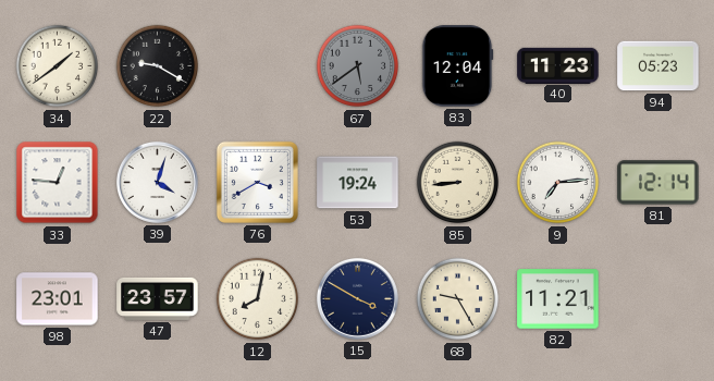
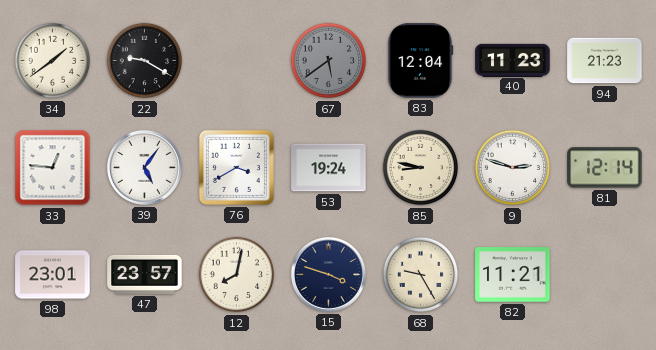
94: 05:23 -> 21:23
39: 4:03 -> 5:06
85: 8:44 -> 8:47
9: 7:14 -> 2:48
15: 3:50 -> 3:48
